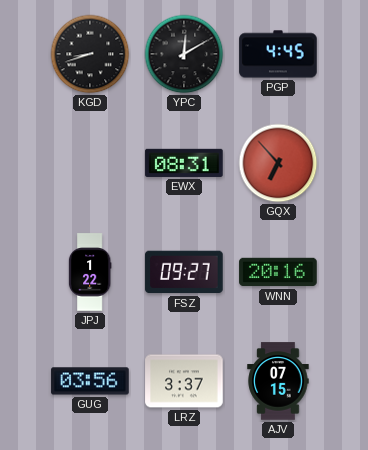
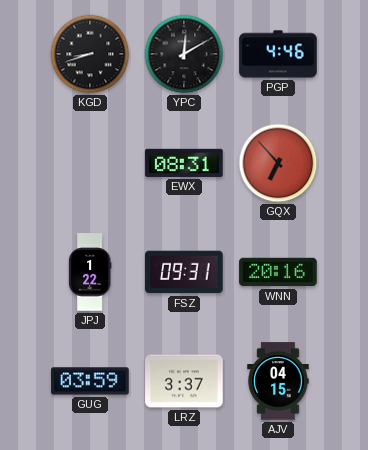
PGP: 4:45 -> 4:46
FSZ: 09:27 -> 09:31
GUG: 03:56 -> 03:59
AJV: 07:15 -> 04:15
